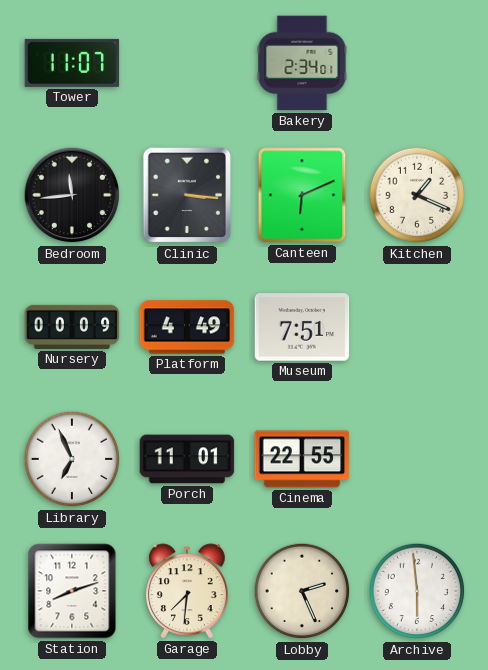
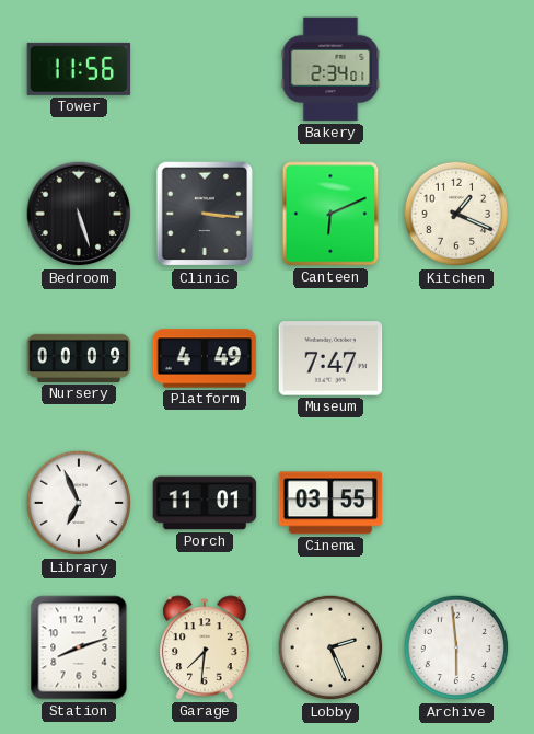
Tower: 11:07 -> 11:56
Bedroom: 11:44 -> 5:27
Museum: 7:51 -> 7:47
Cinema: 22:55 -> 03:55
